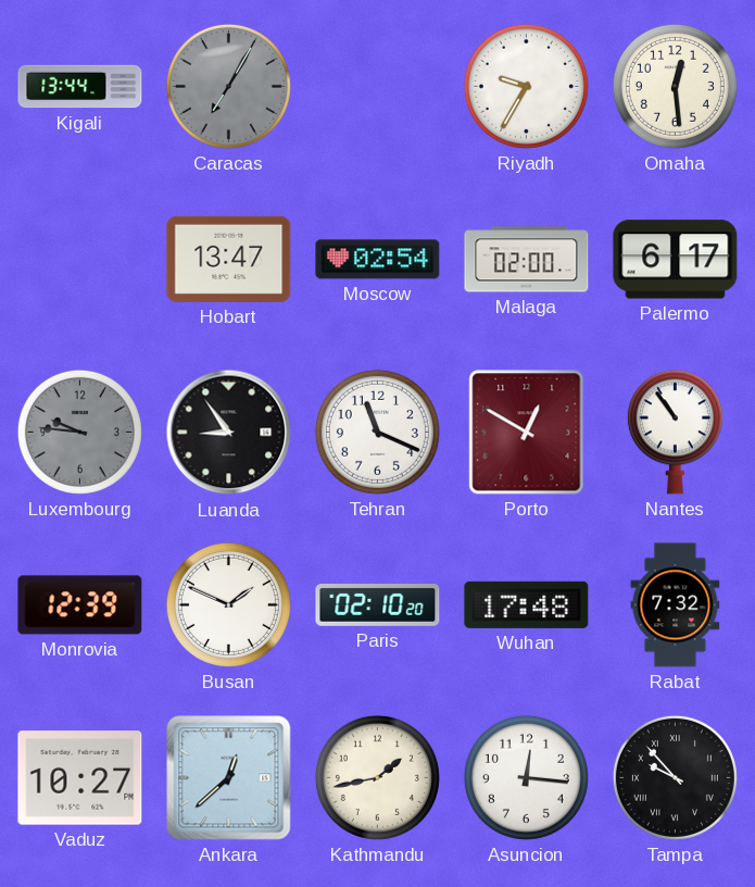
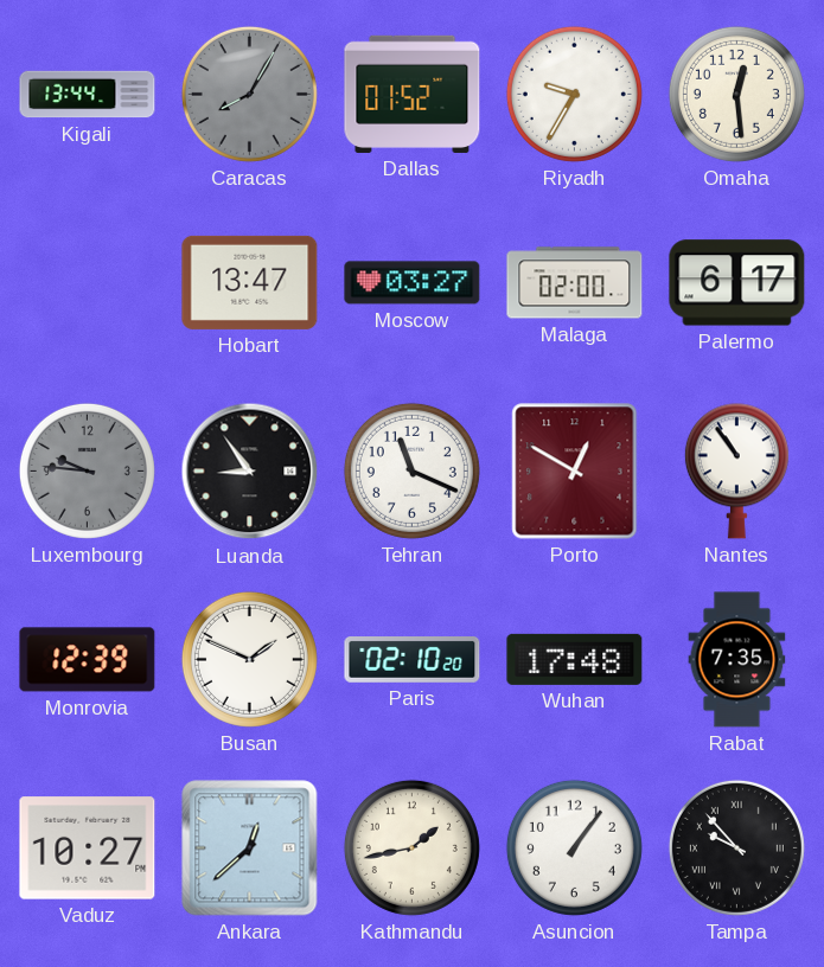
Caracas: 7:05 -> 8:05
Dallas: none -> 01:52
Moscow: 02:54 -> 03:27
Rabat: 7:32 -> 7:35
Asuncion: 12:16 -> 1:06
